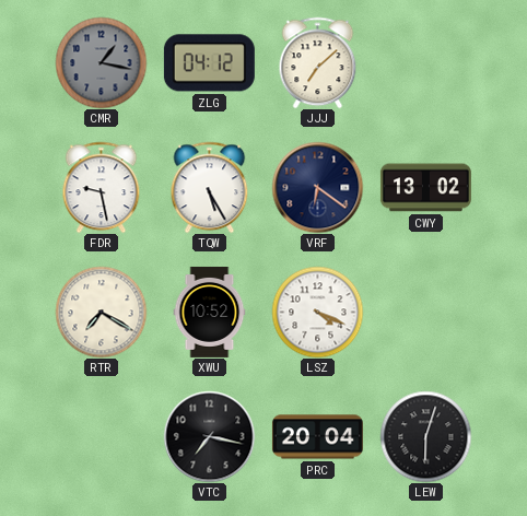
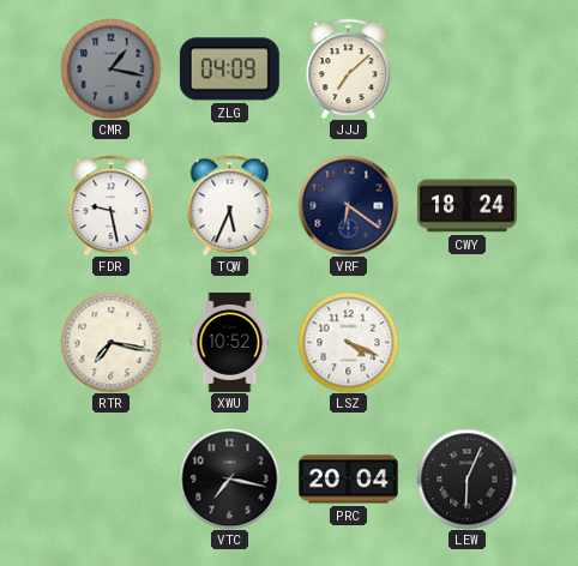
ZLG: 04:12 -> 04:09
TQW: 5:25 -> 5:34
CWY: 13:02 -> 18:24
RTR: 7:20 -> 7:17
LEW: 6:03 -> 6:04
